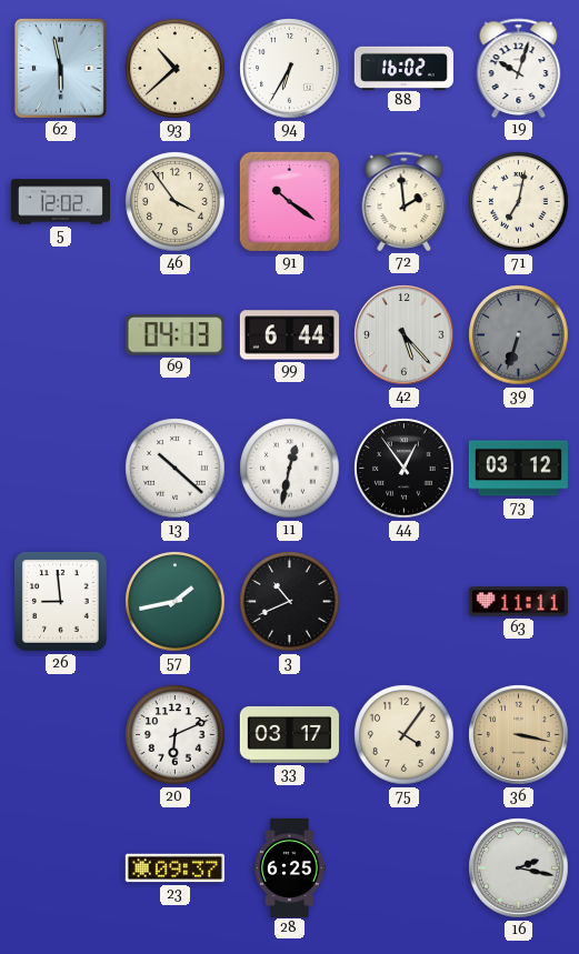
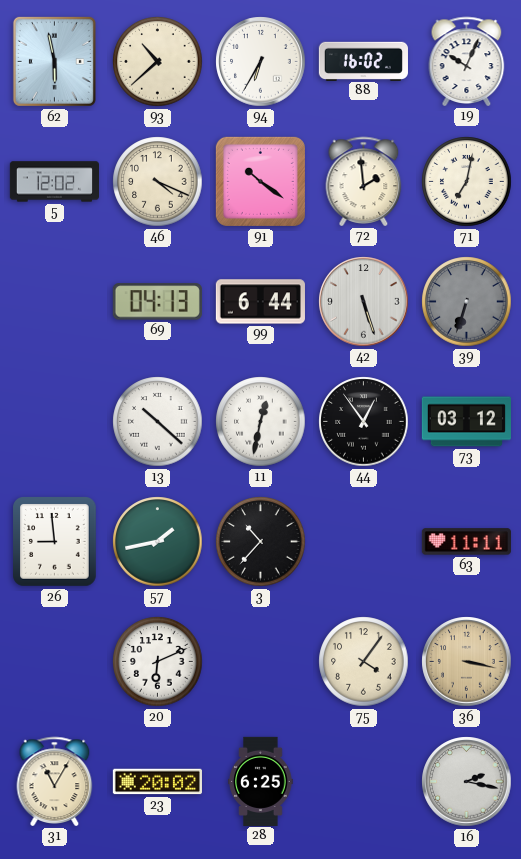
19: 10:03 -> 10:04
46: 3:54 -> 4:19
42: 5:23 -> 5:27
3: 10:41 -> 10:37
33: 03:17 -> none
31: none -> 11:05
23: 09:37 -> 20:02
